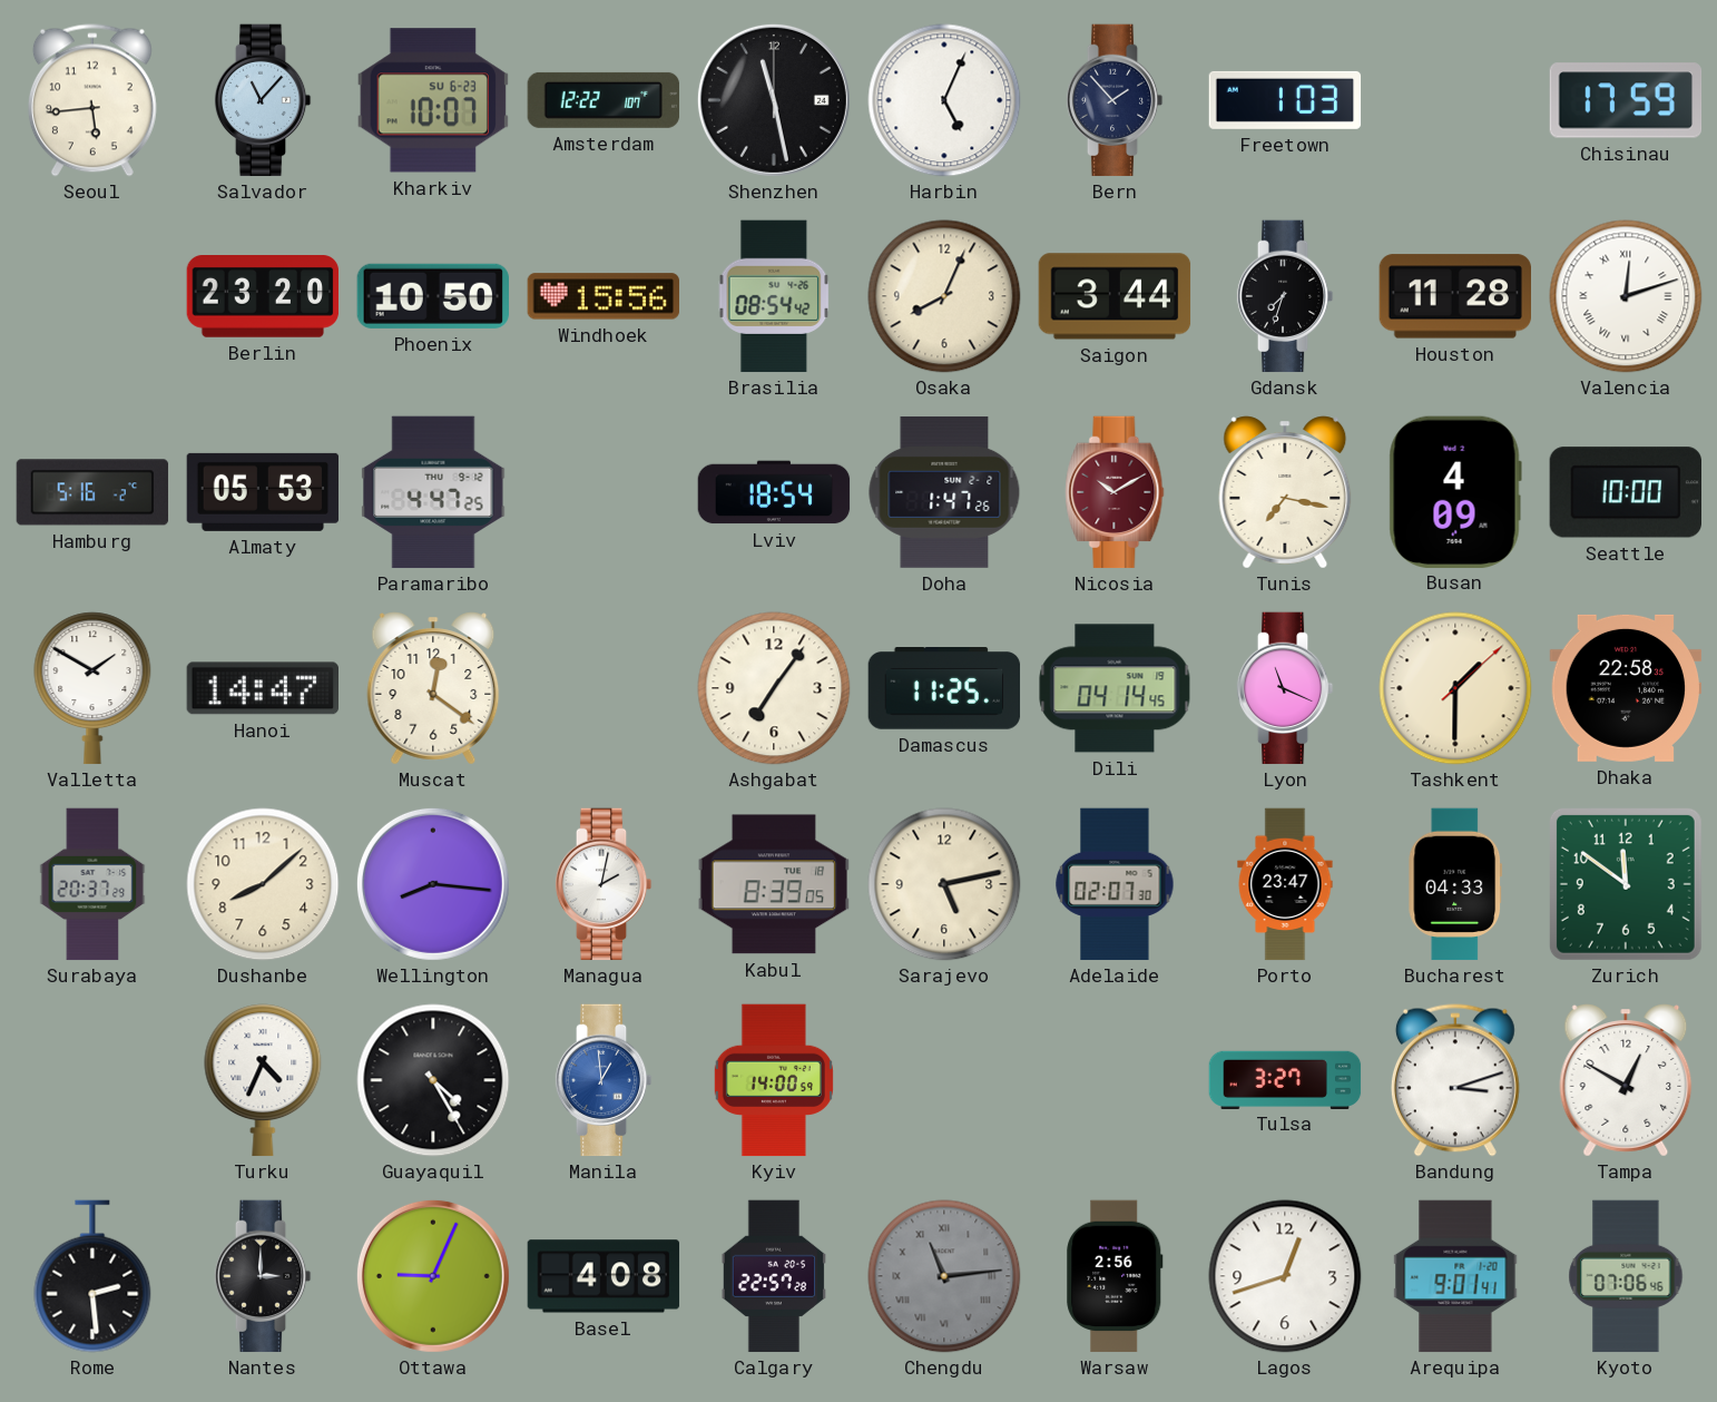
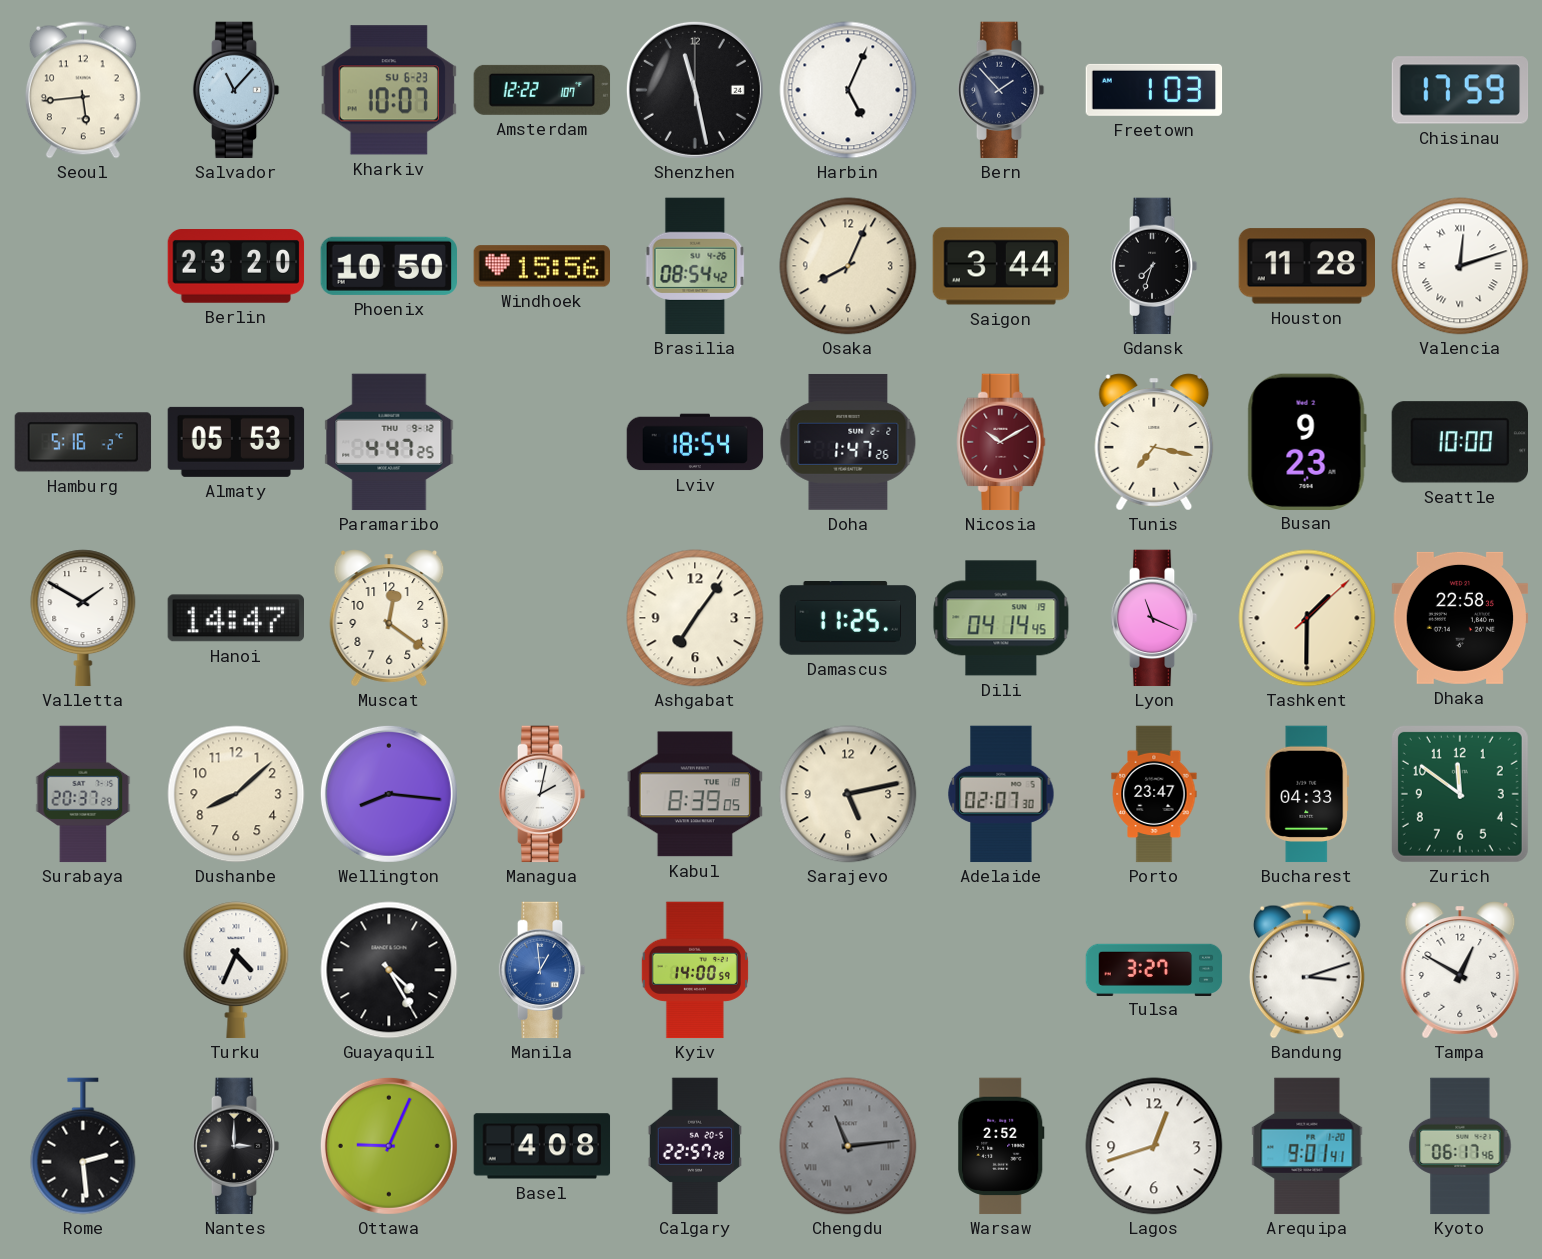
Busan: 4:09 -> 9:23
Warsaw: 2:56 -> 2:52
Kyoto: 07:06 -> 06:17
